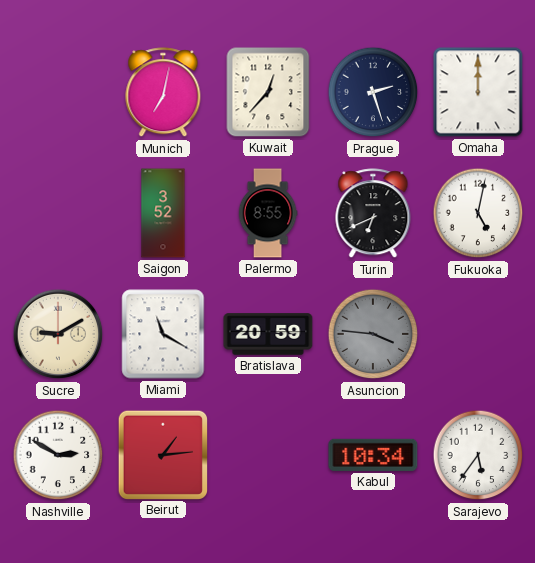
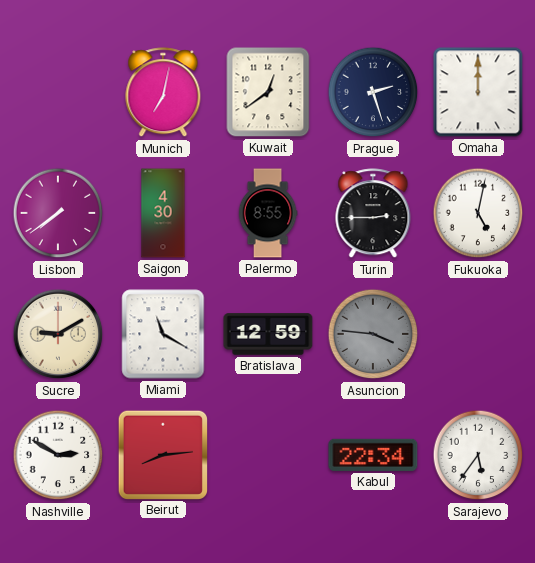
Kuwait: 12:37 -> 12:39
Lisbon: none -> 7:39
Saigon: 3:52 -> 4:30
Turin: 6:41 -> 2:45
Bratislava: 20:59 -> 12:59
Beirut: 1:14 -> 8:14
Kabul: 10:34 -> 22:34
